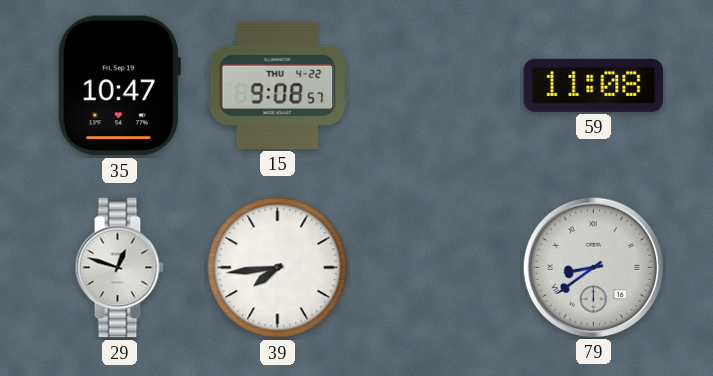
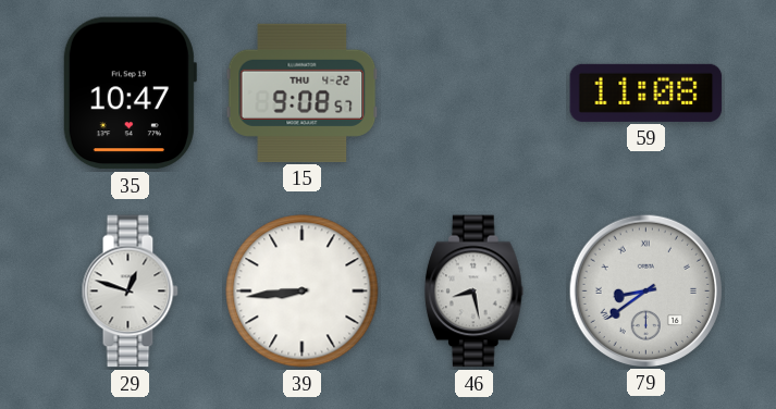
39: 7:44 -> 8:44
46: none -> 8:28
